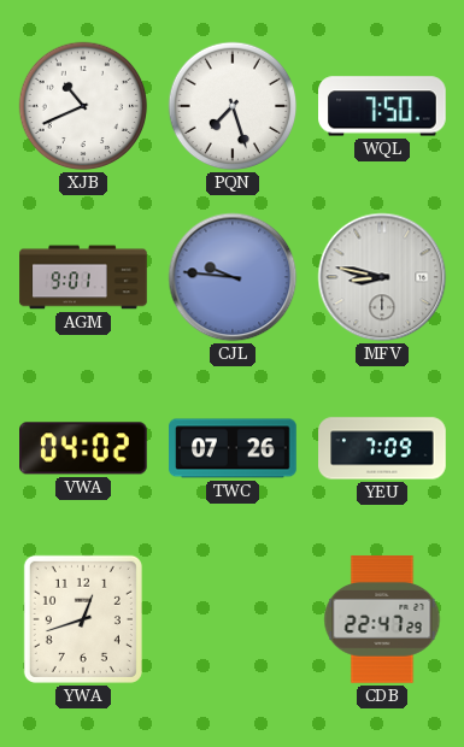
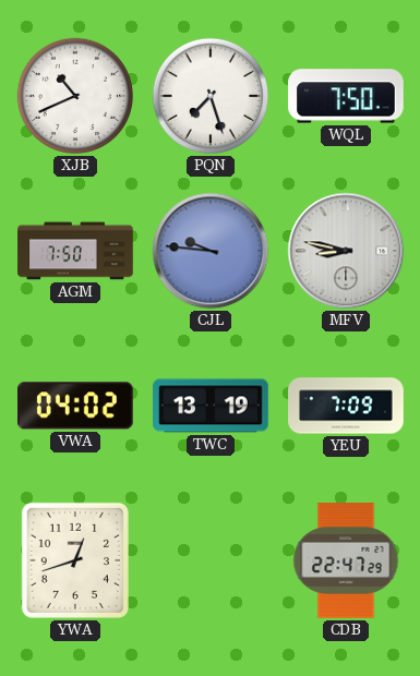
AGM: 9:01 -> 7:50
TWC: 07:26 -> 13:19
